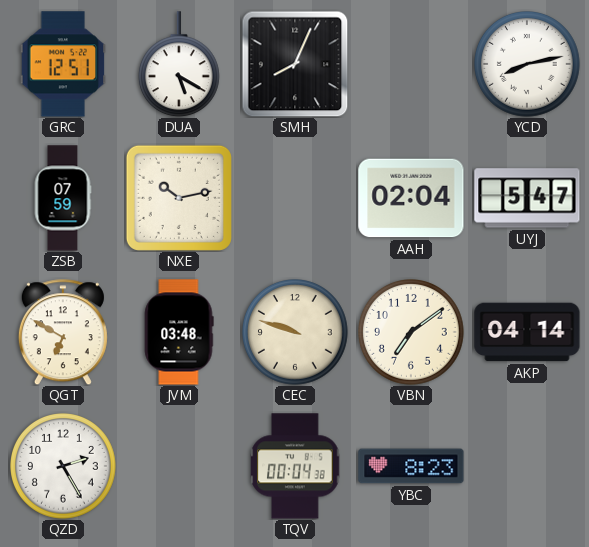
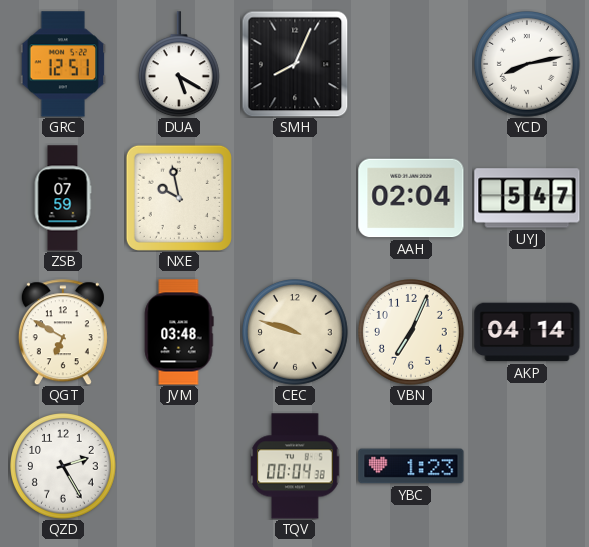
NXE: 10:13 -> 9:58
VBN: 7:09 -> 7:04
YBC: 8:23 -> 1:23
